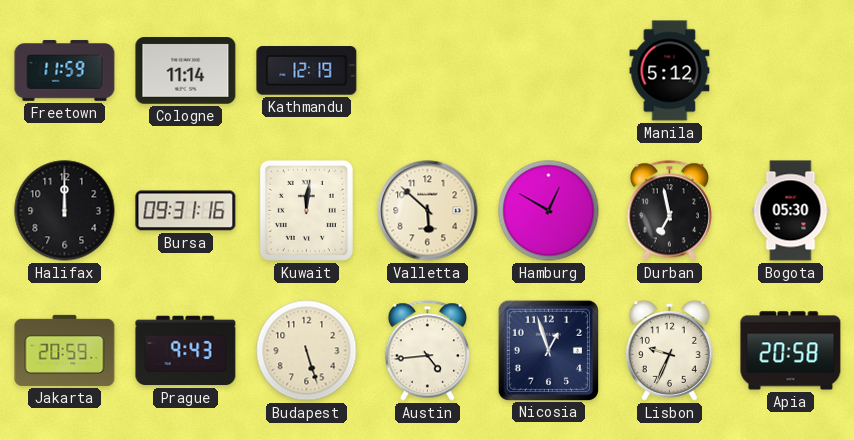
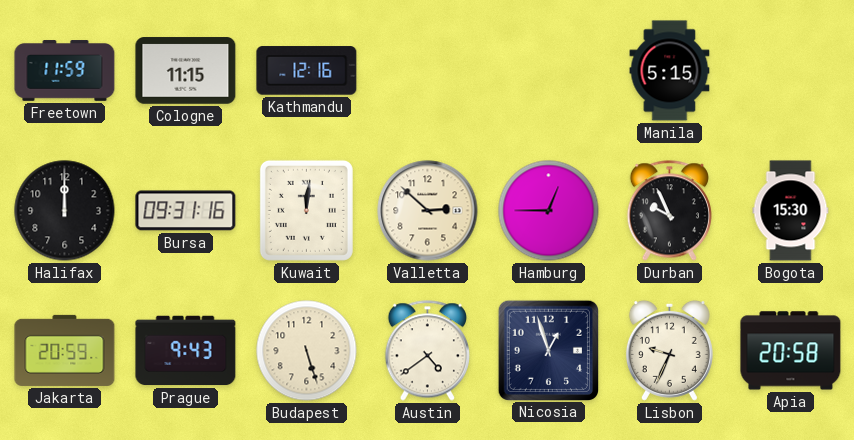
Cologne: 11:14 -> 11:15
Kathmandu: 12:19 -> 12:16
Manila: 5:12 -> 5:15
Valletta: 5:52 -> 2:52
Hamburg: 12:50 -> 12:45
Durban: 6:58 -> 9:56
Bogota: 05:30 -> 15:30
Austin: 4:44 -> 4:39
